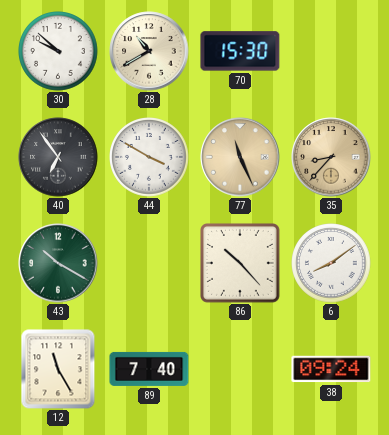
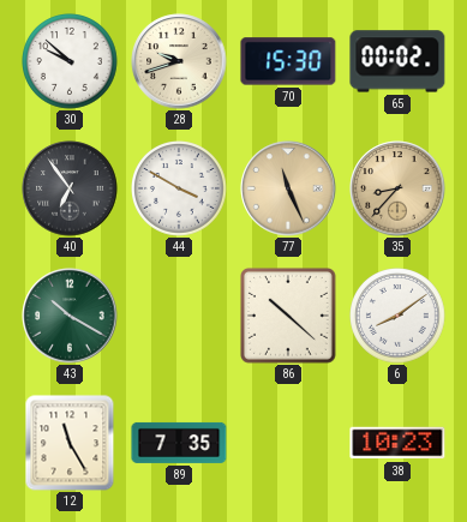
28: 10:40 -> 9:42
65: none -> 00:02
86: 10:23 -> 10:22
89: 7:40 -> 7:35
38: 09:24 -> 10:23
